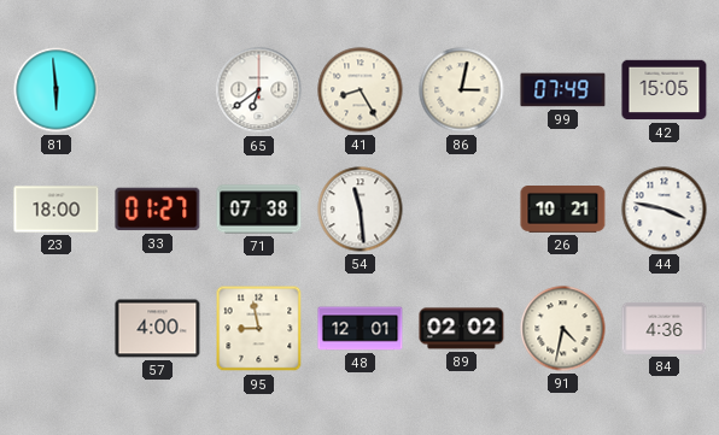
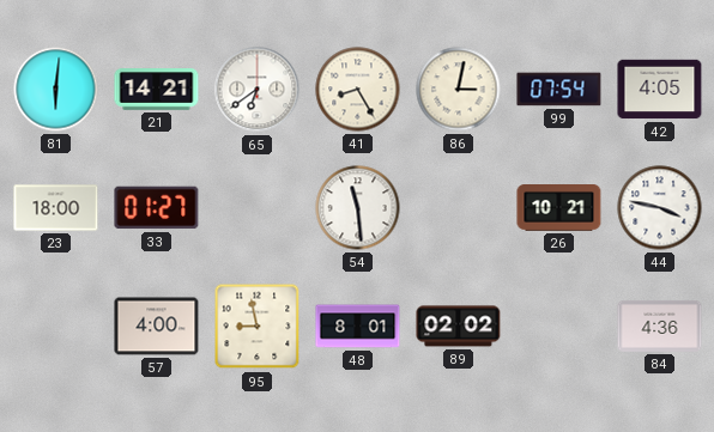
81: 5:59 -> 6:01
21: none -> 14:21
99: 07:49 -> 07:54
42: 15:05 -> 4:05
71: 07:38 -> none
48: 12:01 -> 8:01
91: 4:32 -> none
